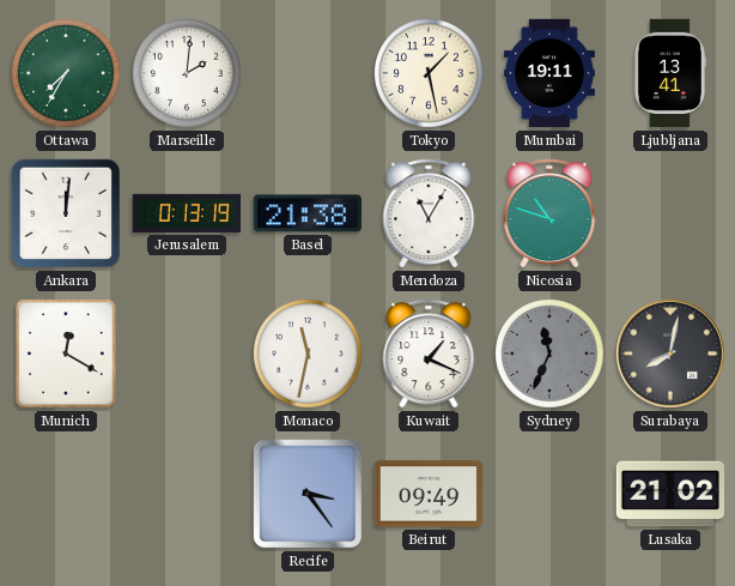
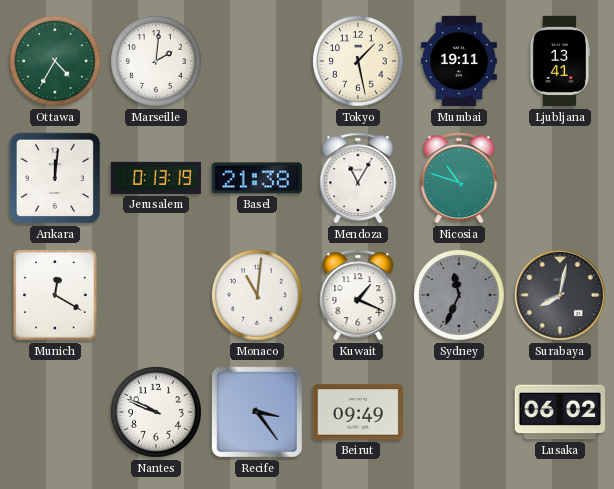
Ottawa: 7:35 -> 4:35
Monaco: 11:32 -> 11:01
Nantes: none -> 9:49
Lusaka: 21:02 -> 06:02
